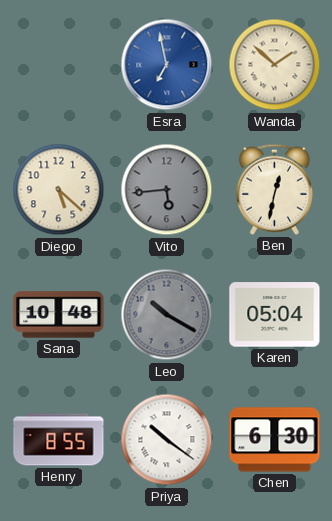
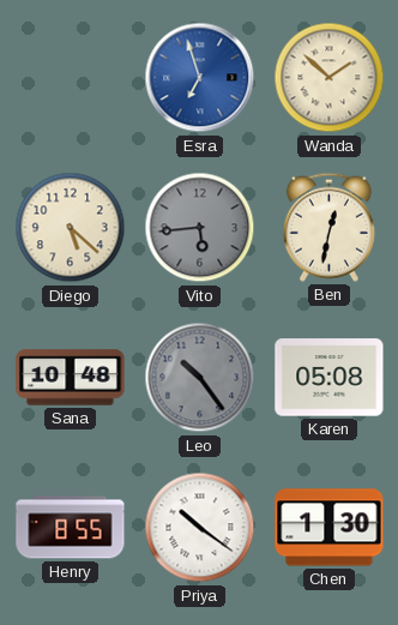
Esra: 6:58 -> 6:57
Leo: 10:20 -> 10:24
Karen: 05:04 -> 05:08
Chen: 6:30 -> 1:30
